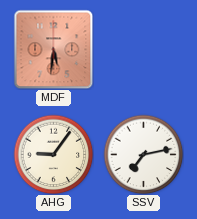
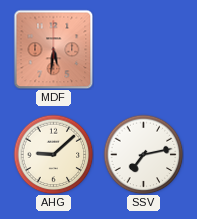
AHG: 9:06 -> 9:08
